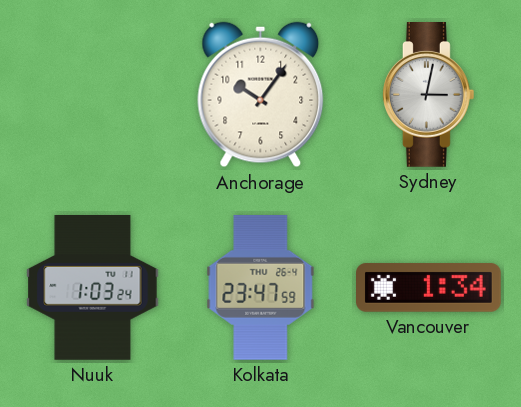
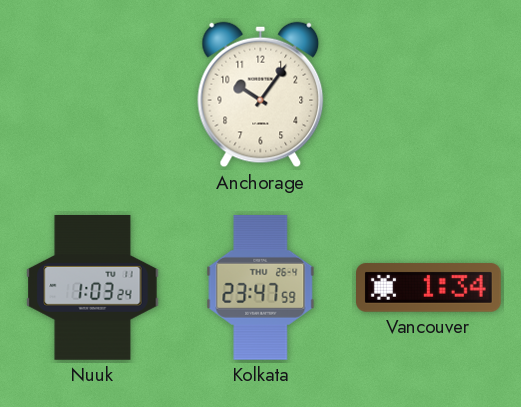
Sydney: 3:02 -> none
